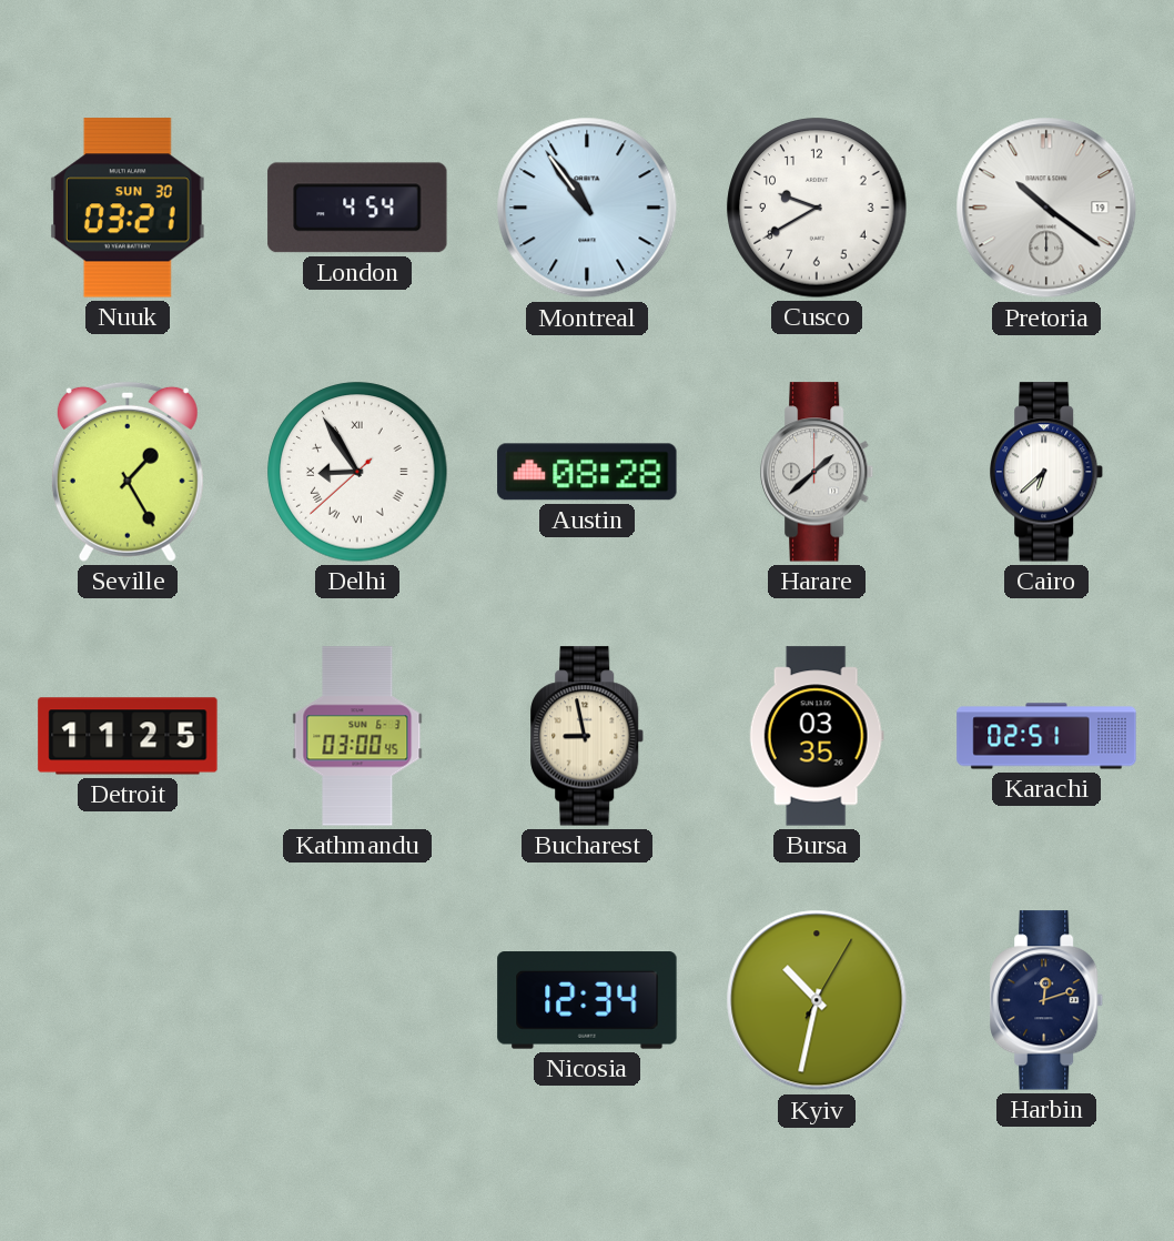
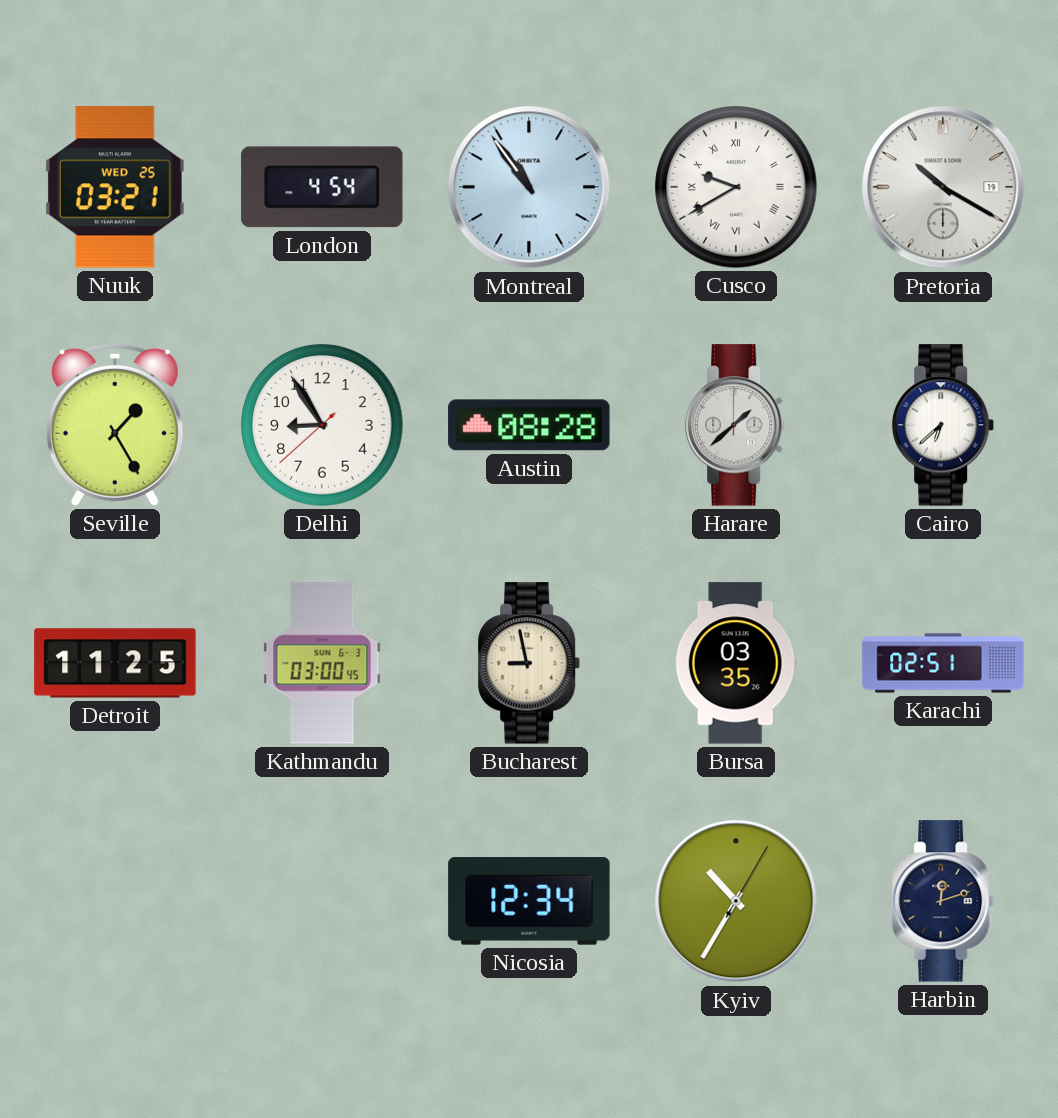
Nuuk date: SUN 30 -> WED 25
Cusco numerals: Arabic -> Roman
Pretoria: 10:21 -> 10:20
Delhi numerals: Roman -> Arabic
Kyiv: 10:32 -> 10:35
